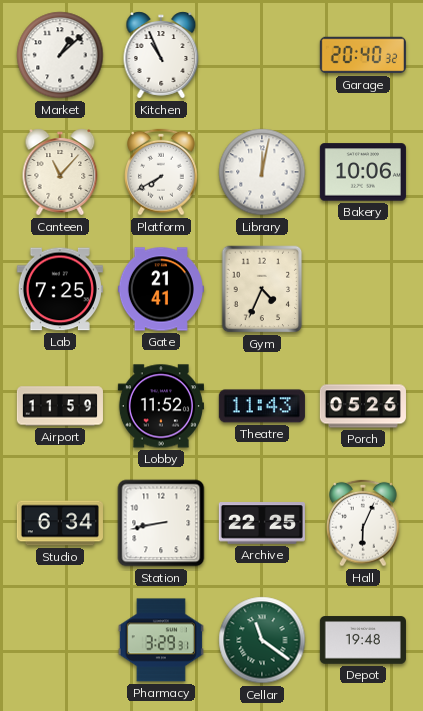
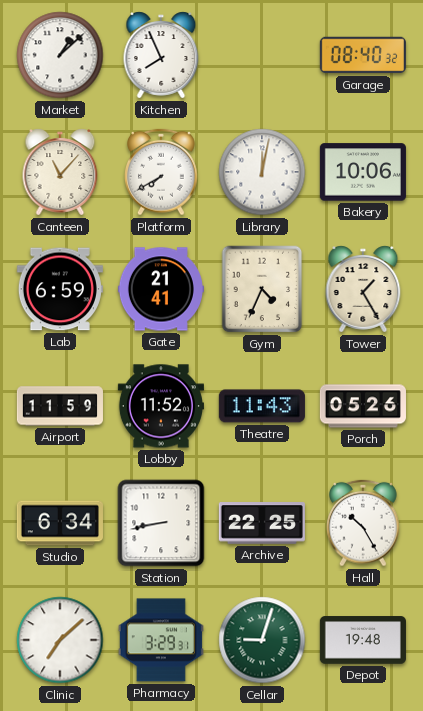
Kitchen: 10:56 -> 7:56
Garage: 20:40 -> 08:40
Lab: 7:25 -> 6:59
Tower: none -> 1:25
Hall: 6:04 -> 10:25
Clinic: none -> 7:08
Cellar: 11:21 -> 9:03
